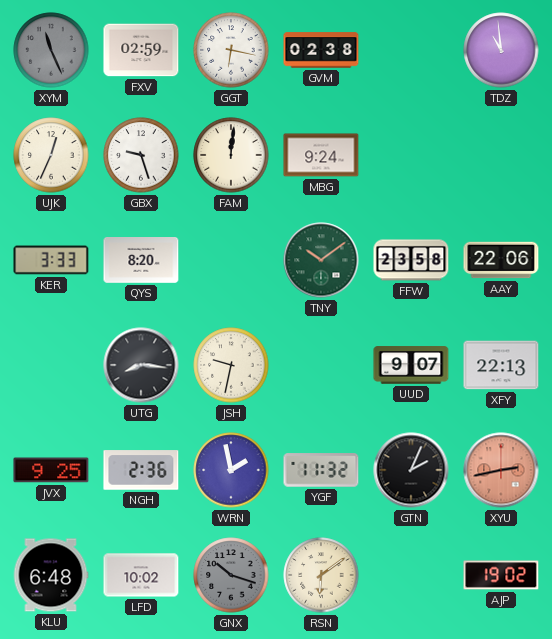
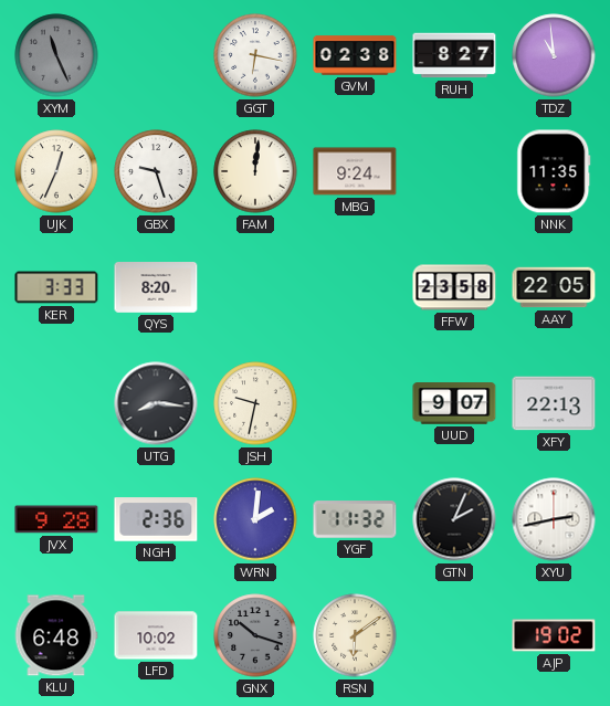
FXV: 02:59 -> none
RUH: none -> 8:27
NNK: none -> 11:35
TNY: 10:09 -> none
AAY: 22:06 -> 22:05
JVX: 9:25 -> 9:28
WRN: 1:58 -> 2:01
XYU dial: salmon -> white
